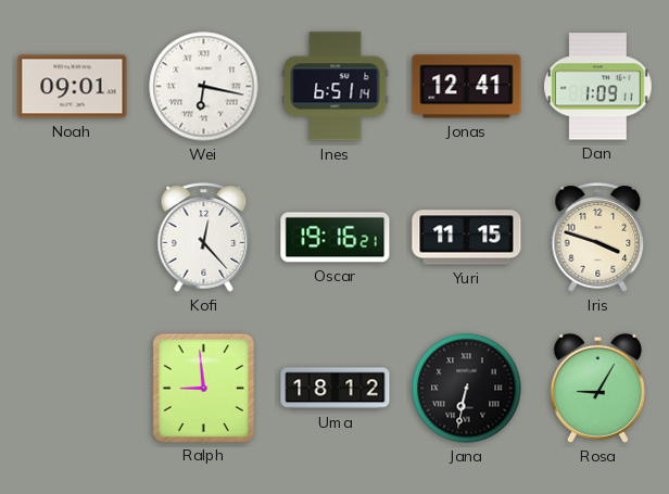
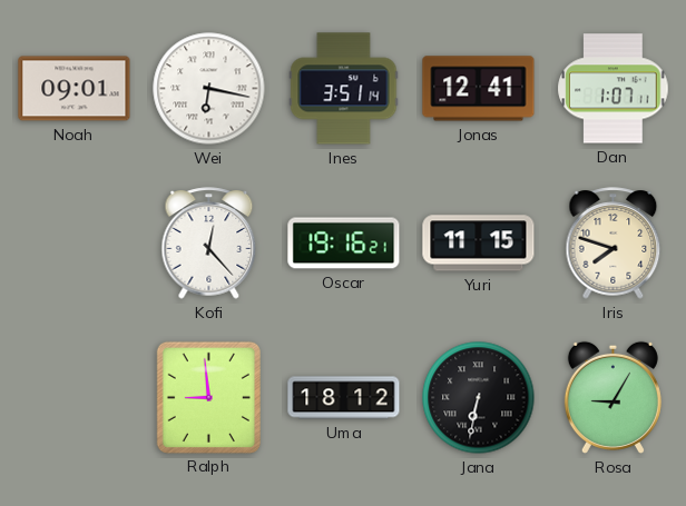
Ines: 6:51 -> 3:51
Dan: 1:09 -> 1:07
Iris: 3:48 -> 7:48
